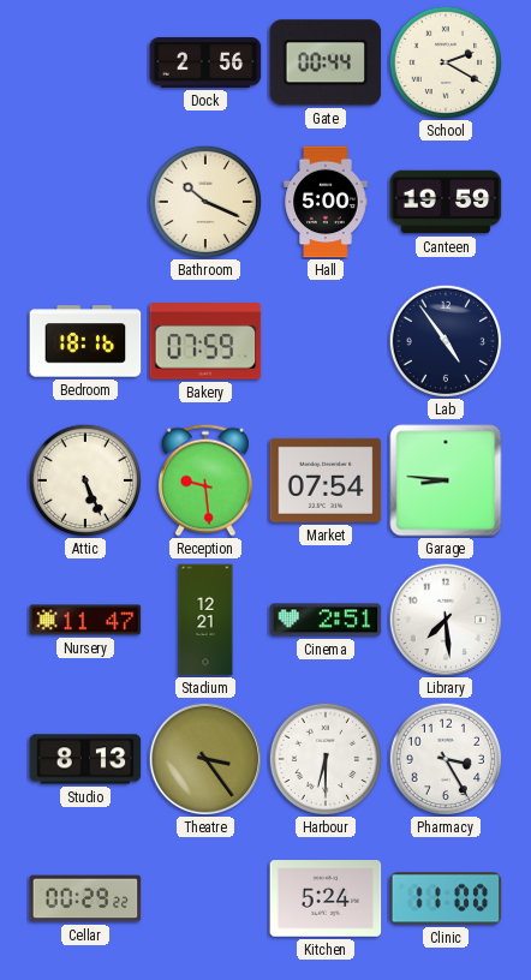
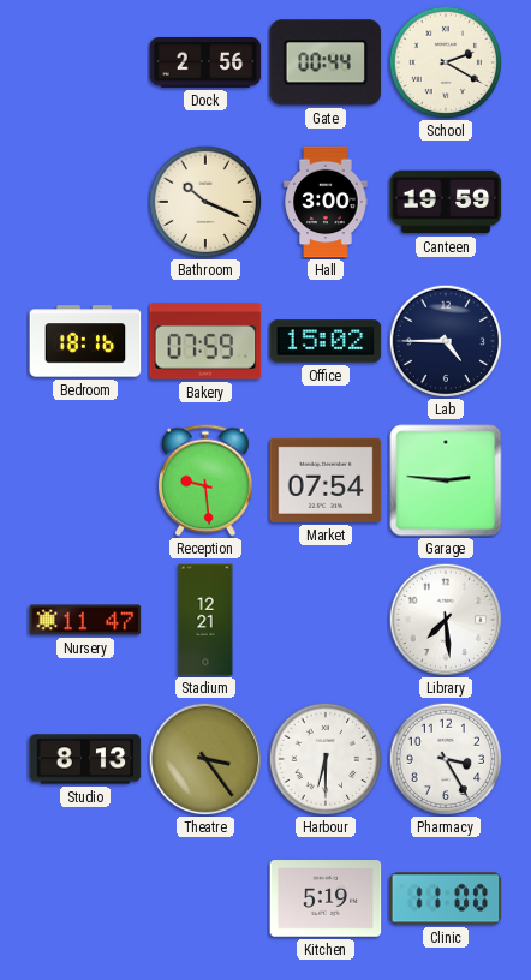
Hall: 5:00 -> 3:00
Office: none -> 15:02
Lab: 4:54 -> 4:45
Attic: 5:26 -> none
Garage: 8:46 -> 2:46
Cinema: 2:51 -> none
Cellar: 00:29 -> none
Kitchen: 5:24 -> 5:19
